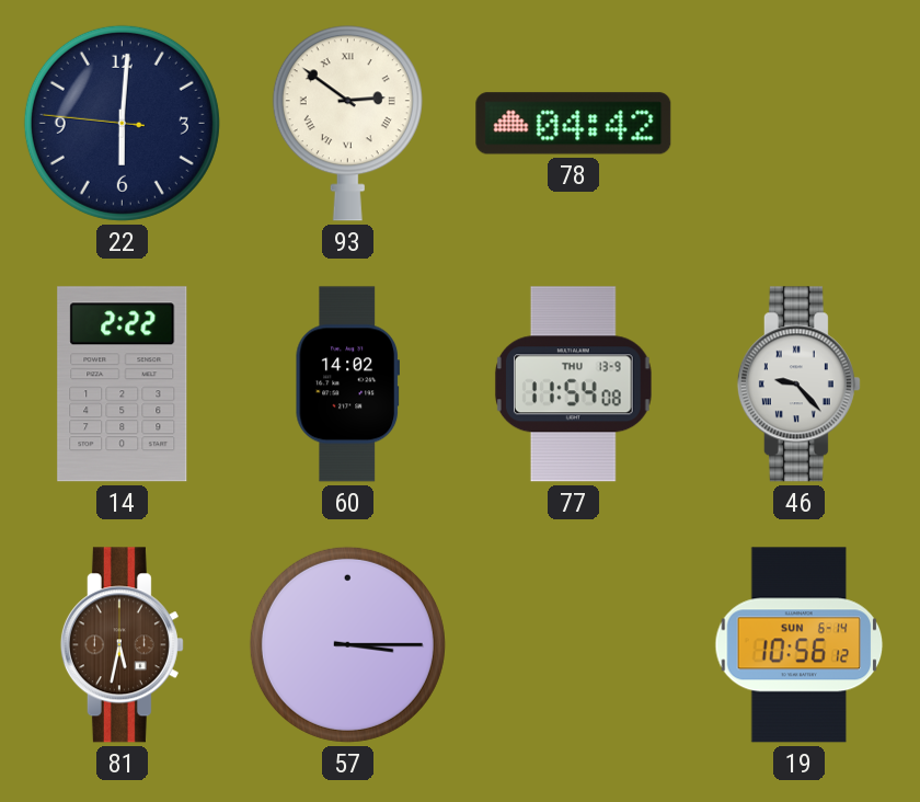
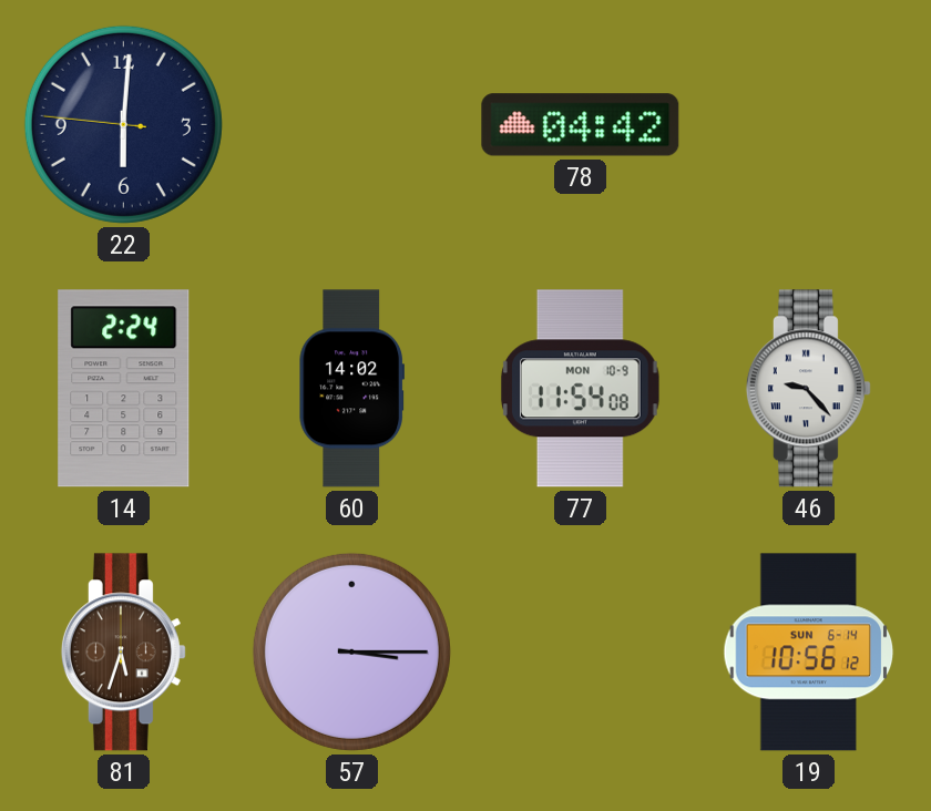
93: 2:51 -> none
14: 2:22 -> 2:24
77 date: THU 13-9 -> MON 10-9
81: 5:32 -> 5:33
